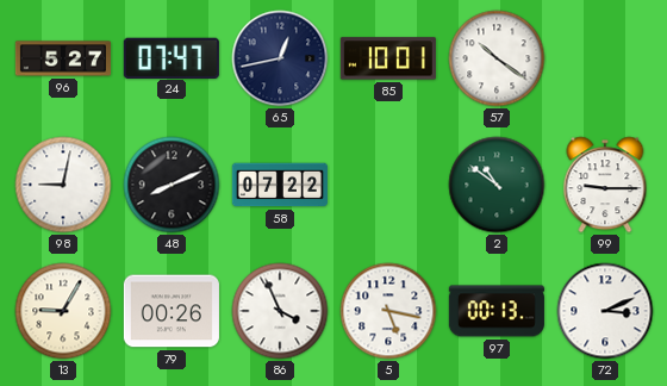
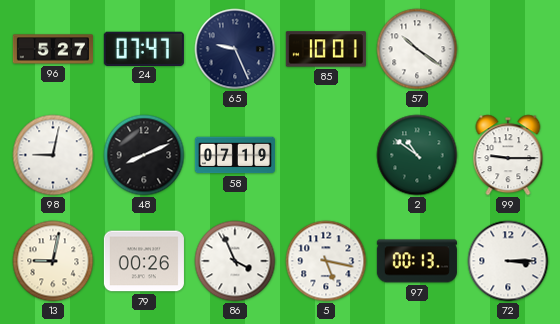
65: 12:43 -> 9:26
58: 07:22 -> 07:19
13: 9:05 -> 9:02
72: 3:11 -> 3:15
